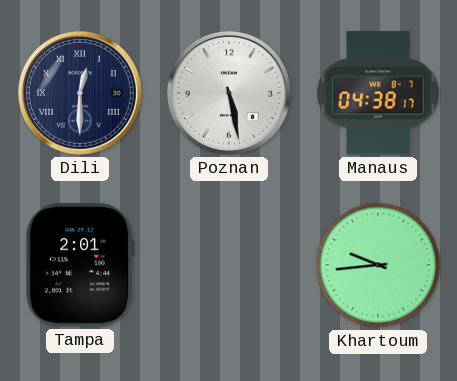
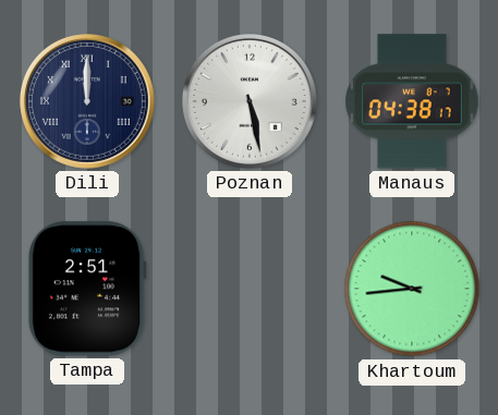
Dili: 12:30 -> 12:00
Tampa: 2:01 -> 2:51
